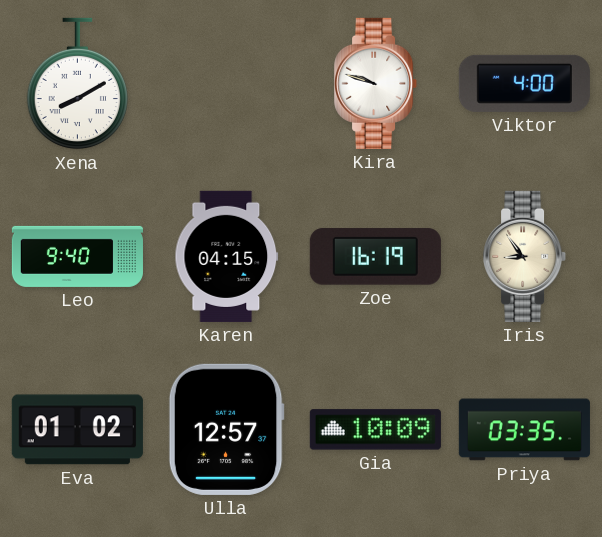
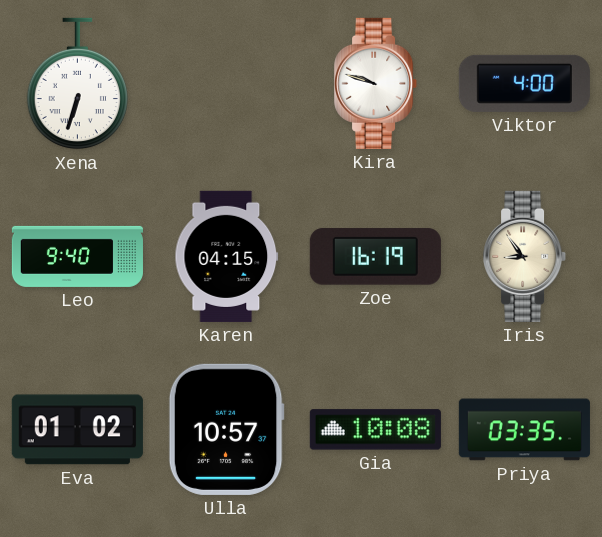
Xena: 8:10 -> 6:33
Ulla: 12:57 -> 10:57
Gia: 10:09 -> 10:08
